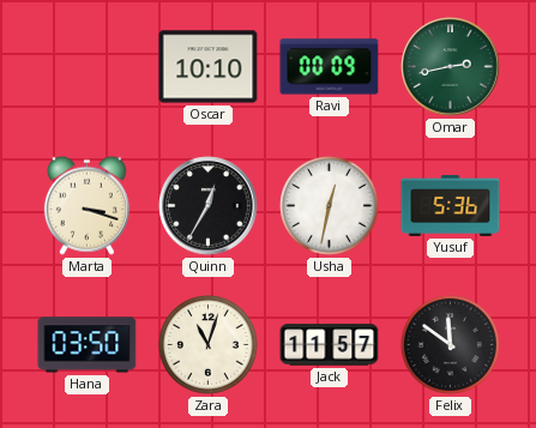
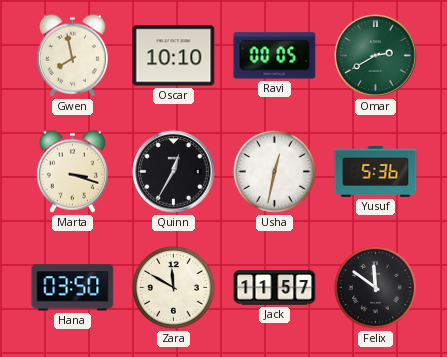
Gwen: none -> 7:58
Ravi: 00:09 -> 00:05
Omar: 2:43 -> 2:40
Zara: 11:03 -> 11:50
